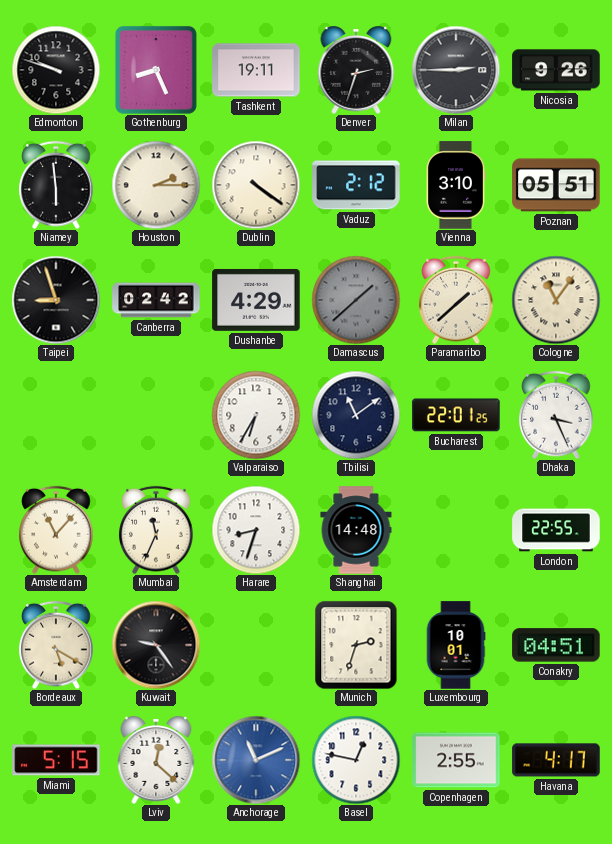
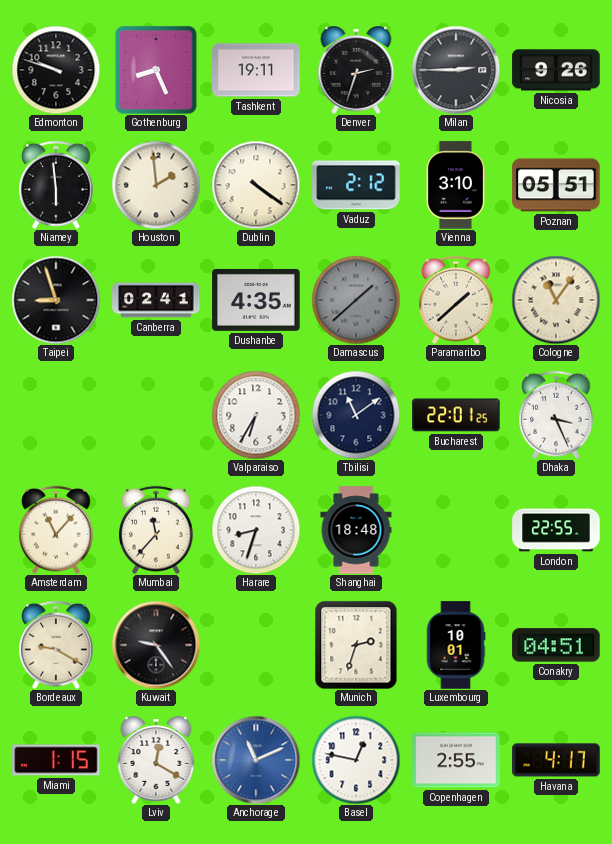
Houston: 2:15 -> 1:59
Canberra: 02:42 -> 02:41
Dushanbe: 4:29 -> 4:35
Mumbai: 11:34 -> 11:37
Shanghai: 14:48 -> 18:48
Bordeaux: 5:20 -> 9:20
Miami: 5:15 -> 1:15
Lviv: 12:22 -> 12:20
